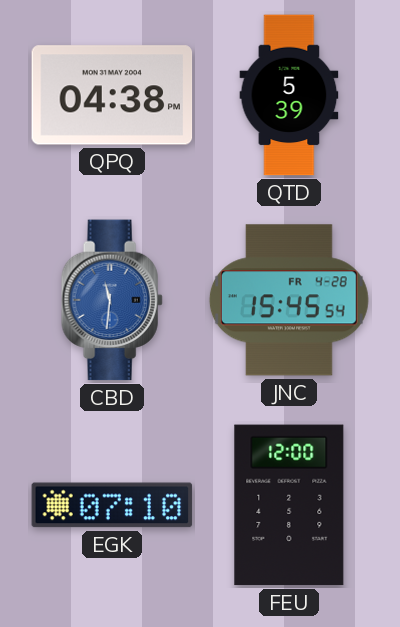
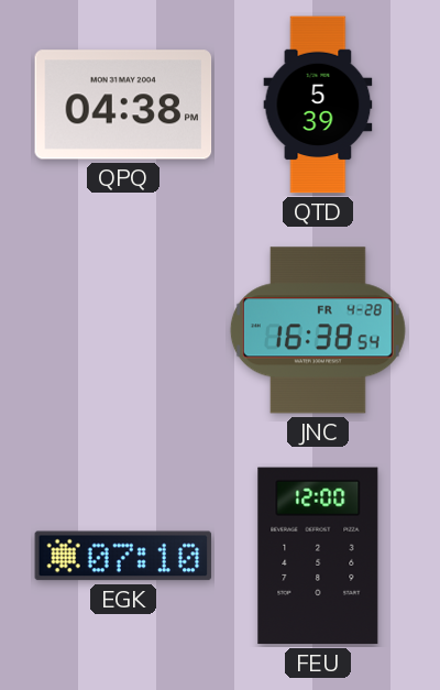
CBD: 11:31 -> none
JNC: 15:45 -> 16:38
